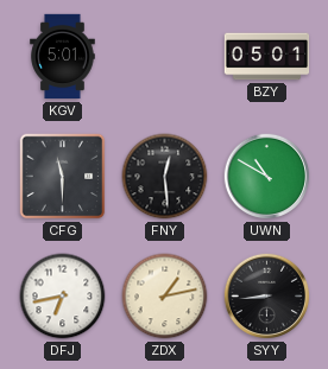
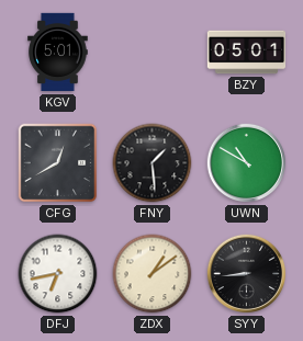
CFG: 11:30 -> 12:40
FNY: 12:29 -> 1:29
ZDX: 1:13 -> 1:09
